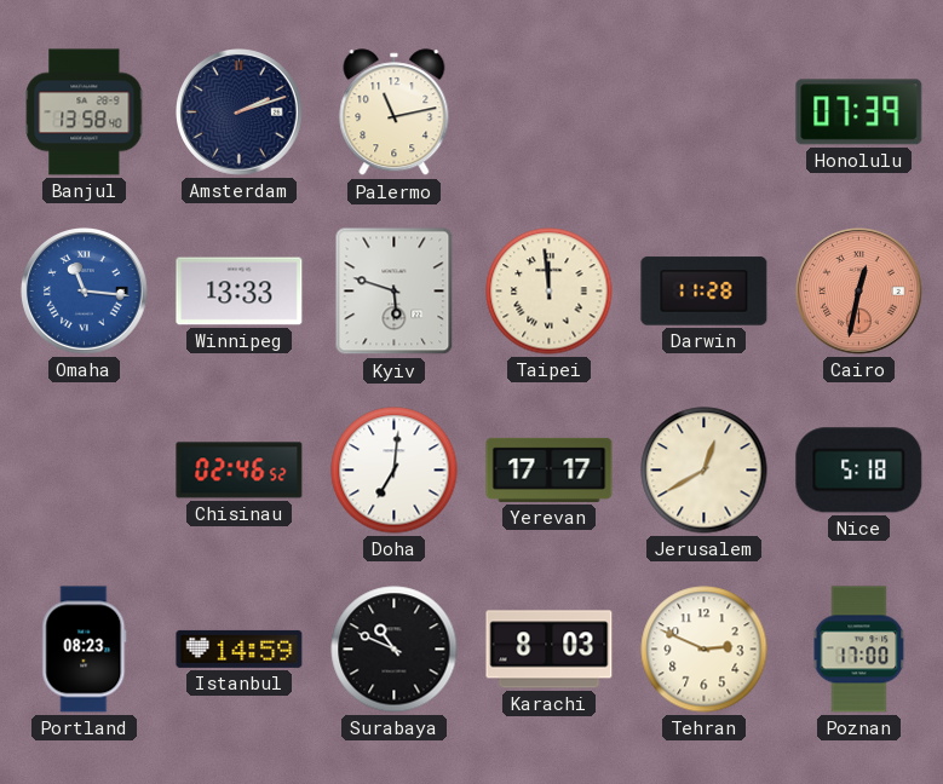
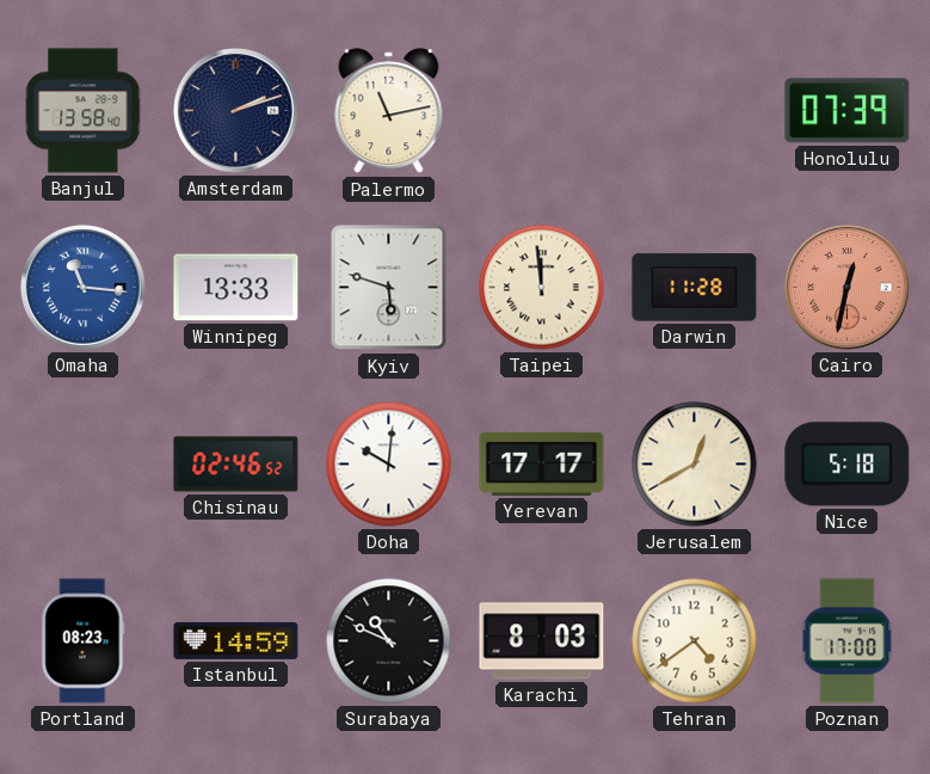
Doha: 7:01 -> 10:01
Tehran: 2:49 -> 4:39
